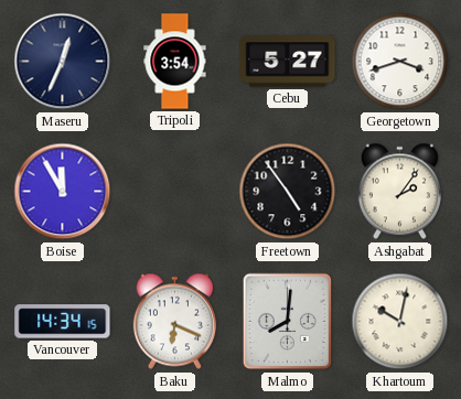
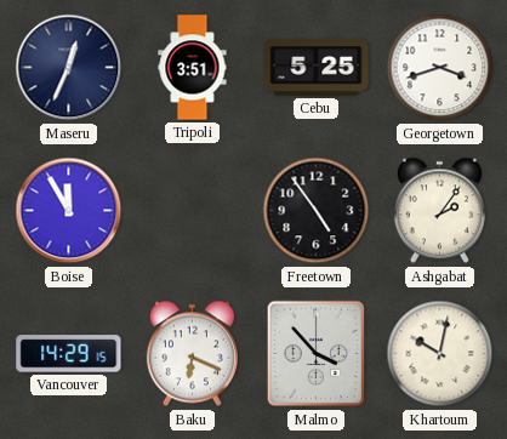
Tripoli: 3:54 -> 3:51
Cebu: 5:27 -> 5:25
Vancouver: 14:34 -> 14:29
Malmo: 8:01 -> 3:53
